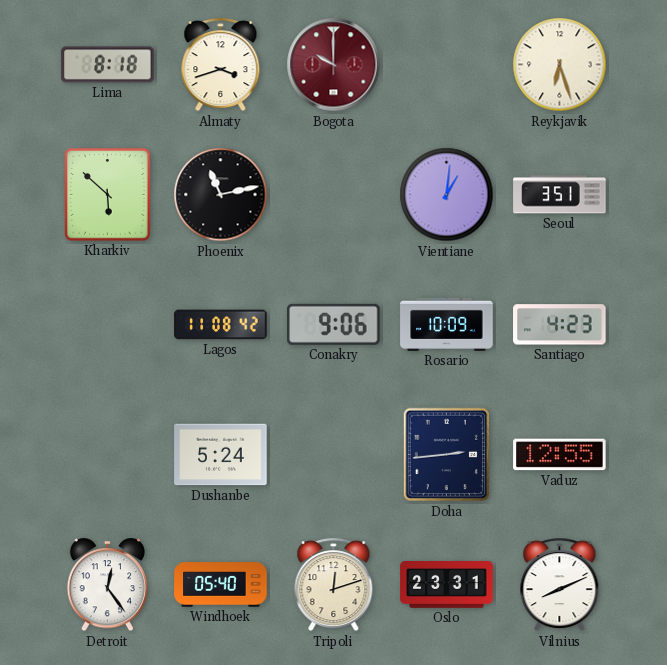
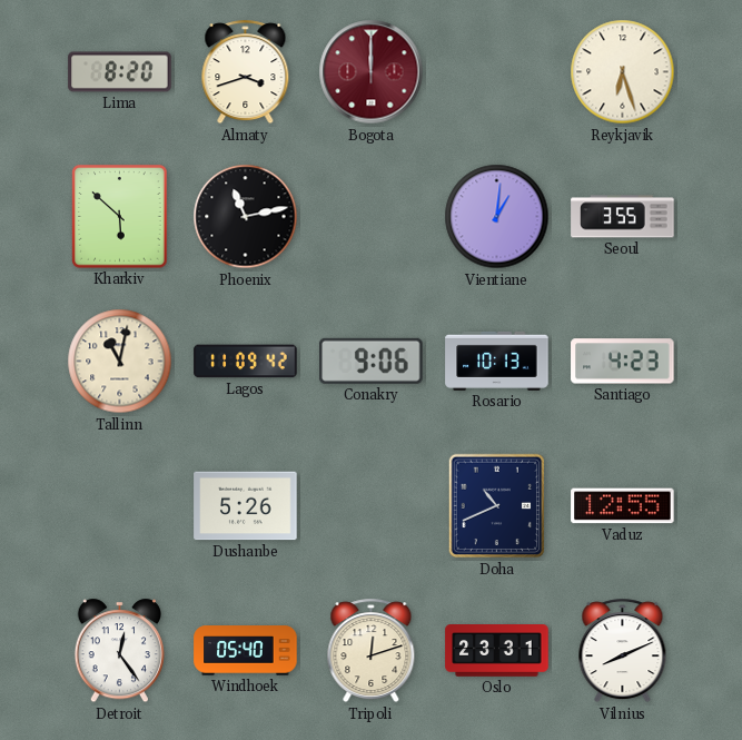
Lima: 8:18 -> 8:20
Bogota: 10:00 -> 12:00
Seoul: 3:51 -> 3:55
Tallinn: none -> 11:02
Lagos: 11:08 -> 11:09
Rosario: 10:09 -> 10:13
Dushanbe: 5:24 -> 5:26
Doha: 2:44 -> 10:41
